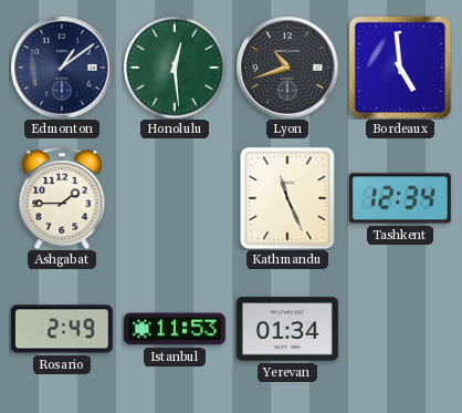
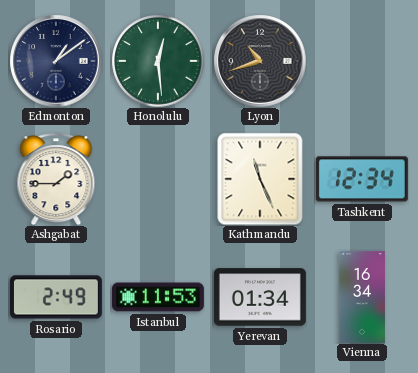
Bordeaux: 4:59 -> none
Vienna: none -> 16:34
